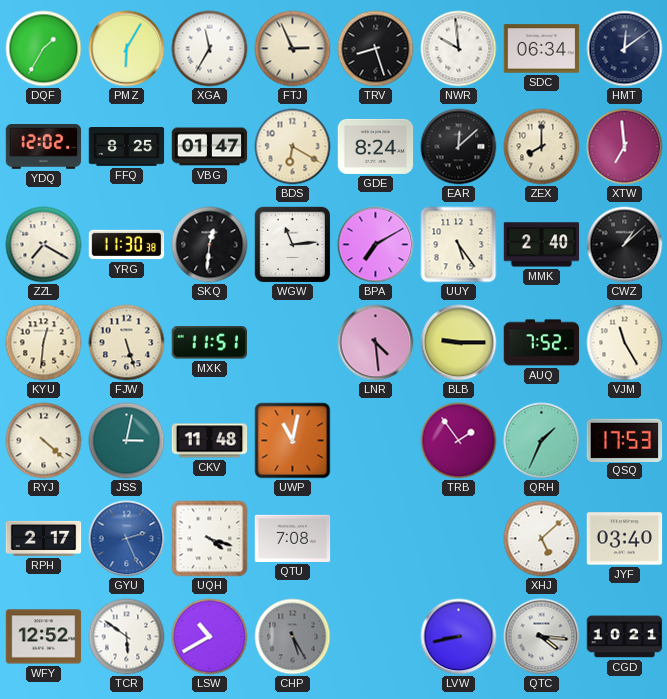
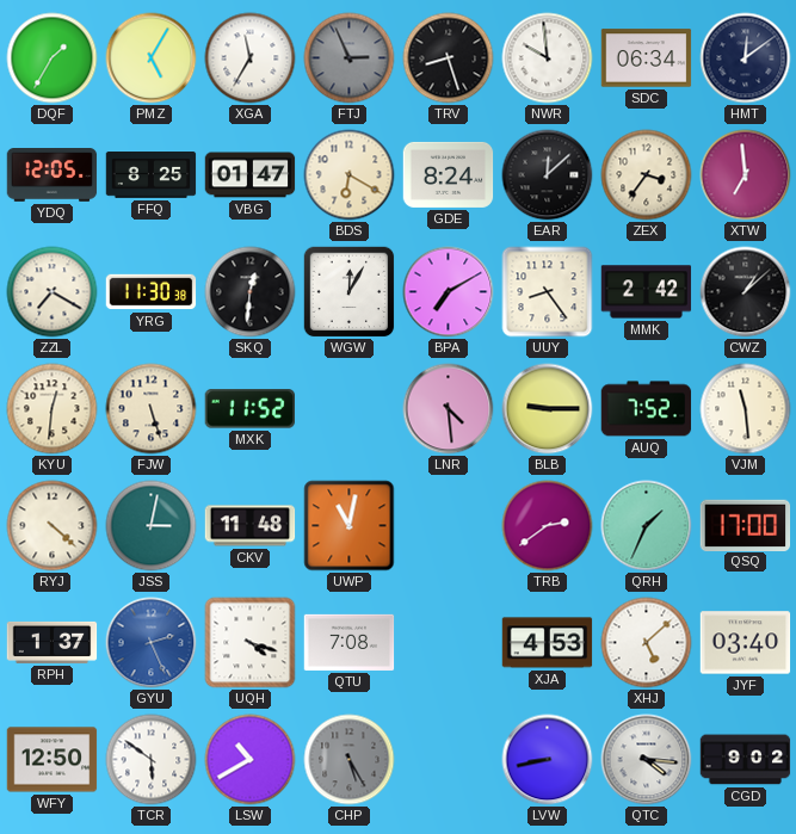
PMZ: 6:05 -> 5:05
FTJ dial: cream -> grey
YDQ: 12:02 -> 12:05
ZEX: 8:00 -> 3:36
WGW: 11:14 -> 12:05
UUY: 5:24 -> 8:24
MMK: 2:40 -> 2:42
MXK: 11:51 -> 11:52
VJM: 11:25 -> 11:29
TRB: 1:54 -> 2:39
QSQ: 17:53 -> 17:00
RPH: 2:17 -> 1:37
XJA: none -> 4:53
WFY: 12:52 -> 12:50
CGD: 10:21 -> 9:02
